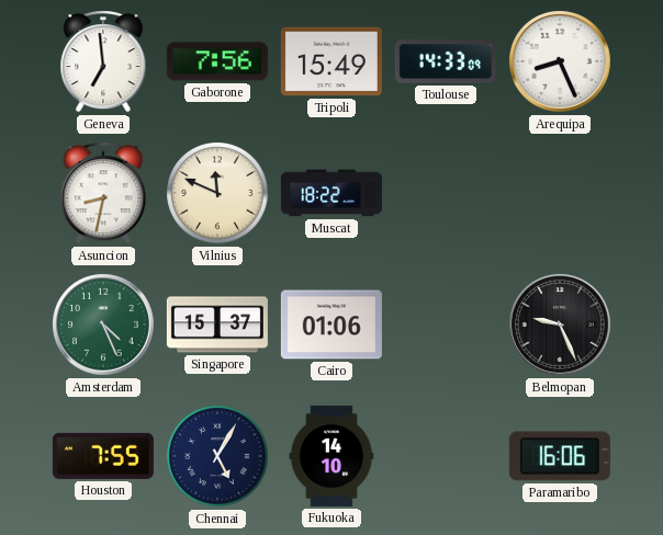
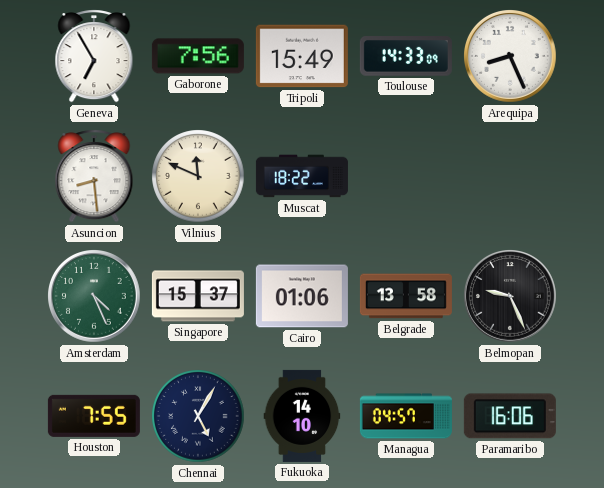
Geneva: 6:59 -> 6:55
Asuncion: 8:32 -> 8:29
Belgrade: none -> 13:58
Managua: none -> 04:57
